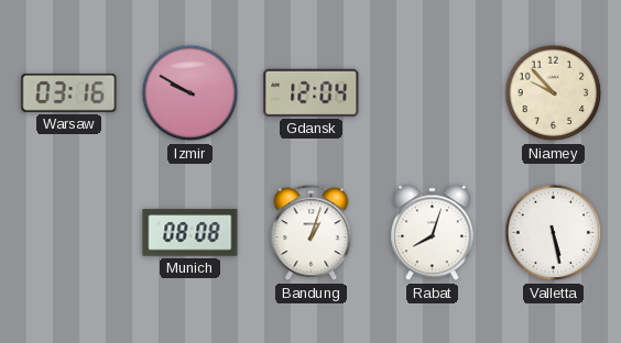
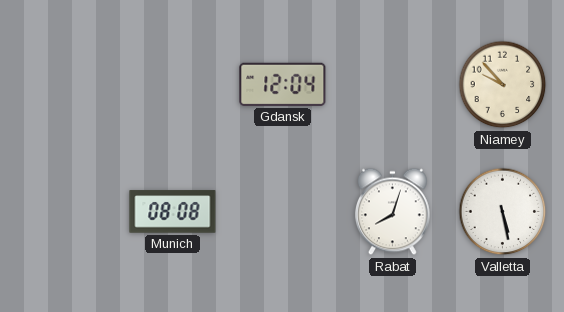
Warsaw: 03:16 -> none
Izmir: 9:50 -> none
Bandung: 1:03 -> none
